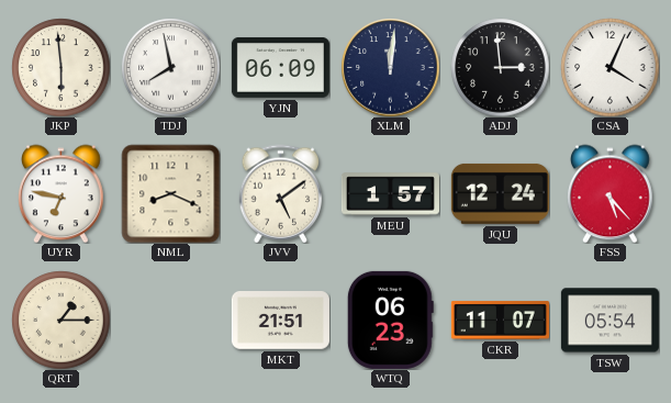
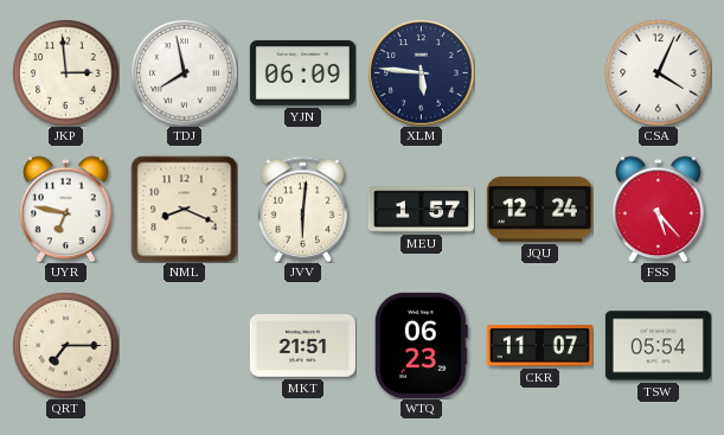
JKP: 5:59 -> 2:59
XLM: 12:01 -> 5:46
ADJ: 2:59 -> none
JVV: 5:09 -> 6:01
QRT: 1:15 -> 7:15
